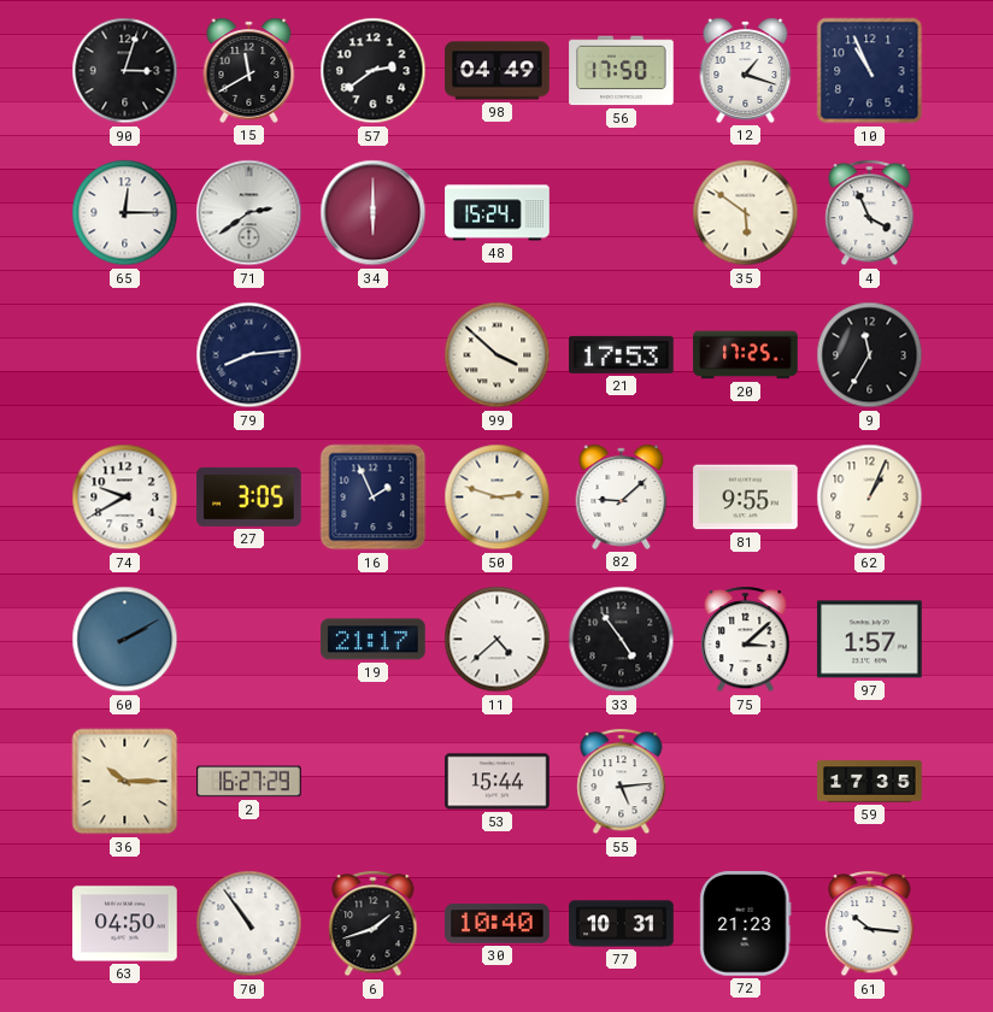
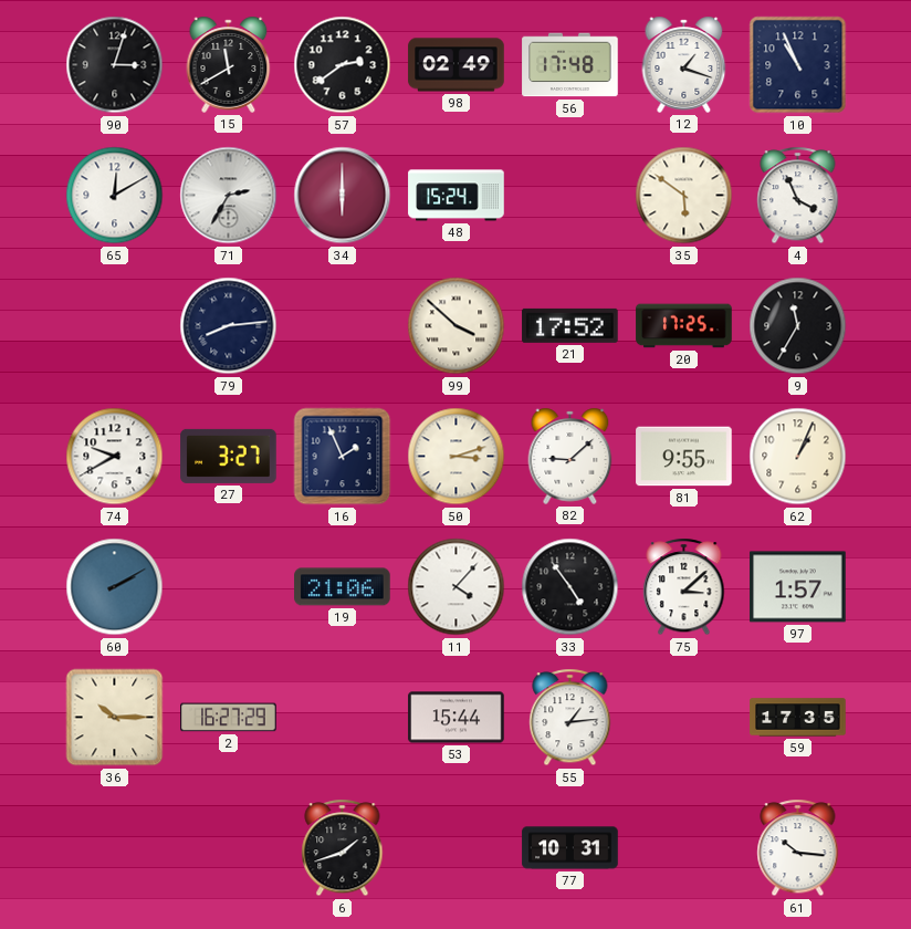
98: 04:49 -> 02:49
56: 17:50 -> 17:48
65: 12:15 -> 12:10
71: 2:39 -> 2:35
21: 17:53 -> 17:52
27: 3:05 -> 3:27
50: 2:48 -> 3:12
19: 21:17 -> 21:06
11: 4:38 -> 4:07
55: 5:14 -> 1:14
63: 04:50 -> none
70: 10:54 -> none
30: 10:40 -> none
72: 21:23 -> none
